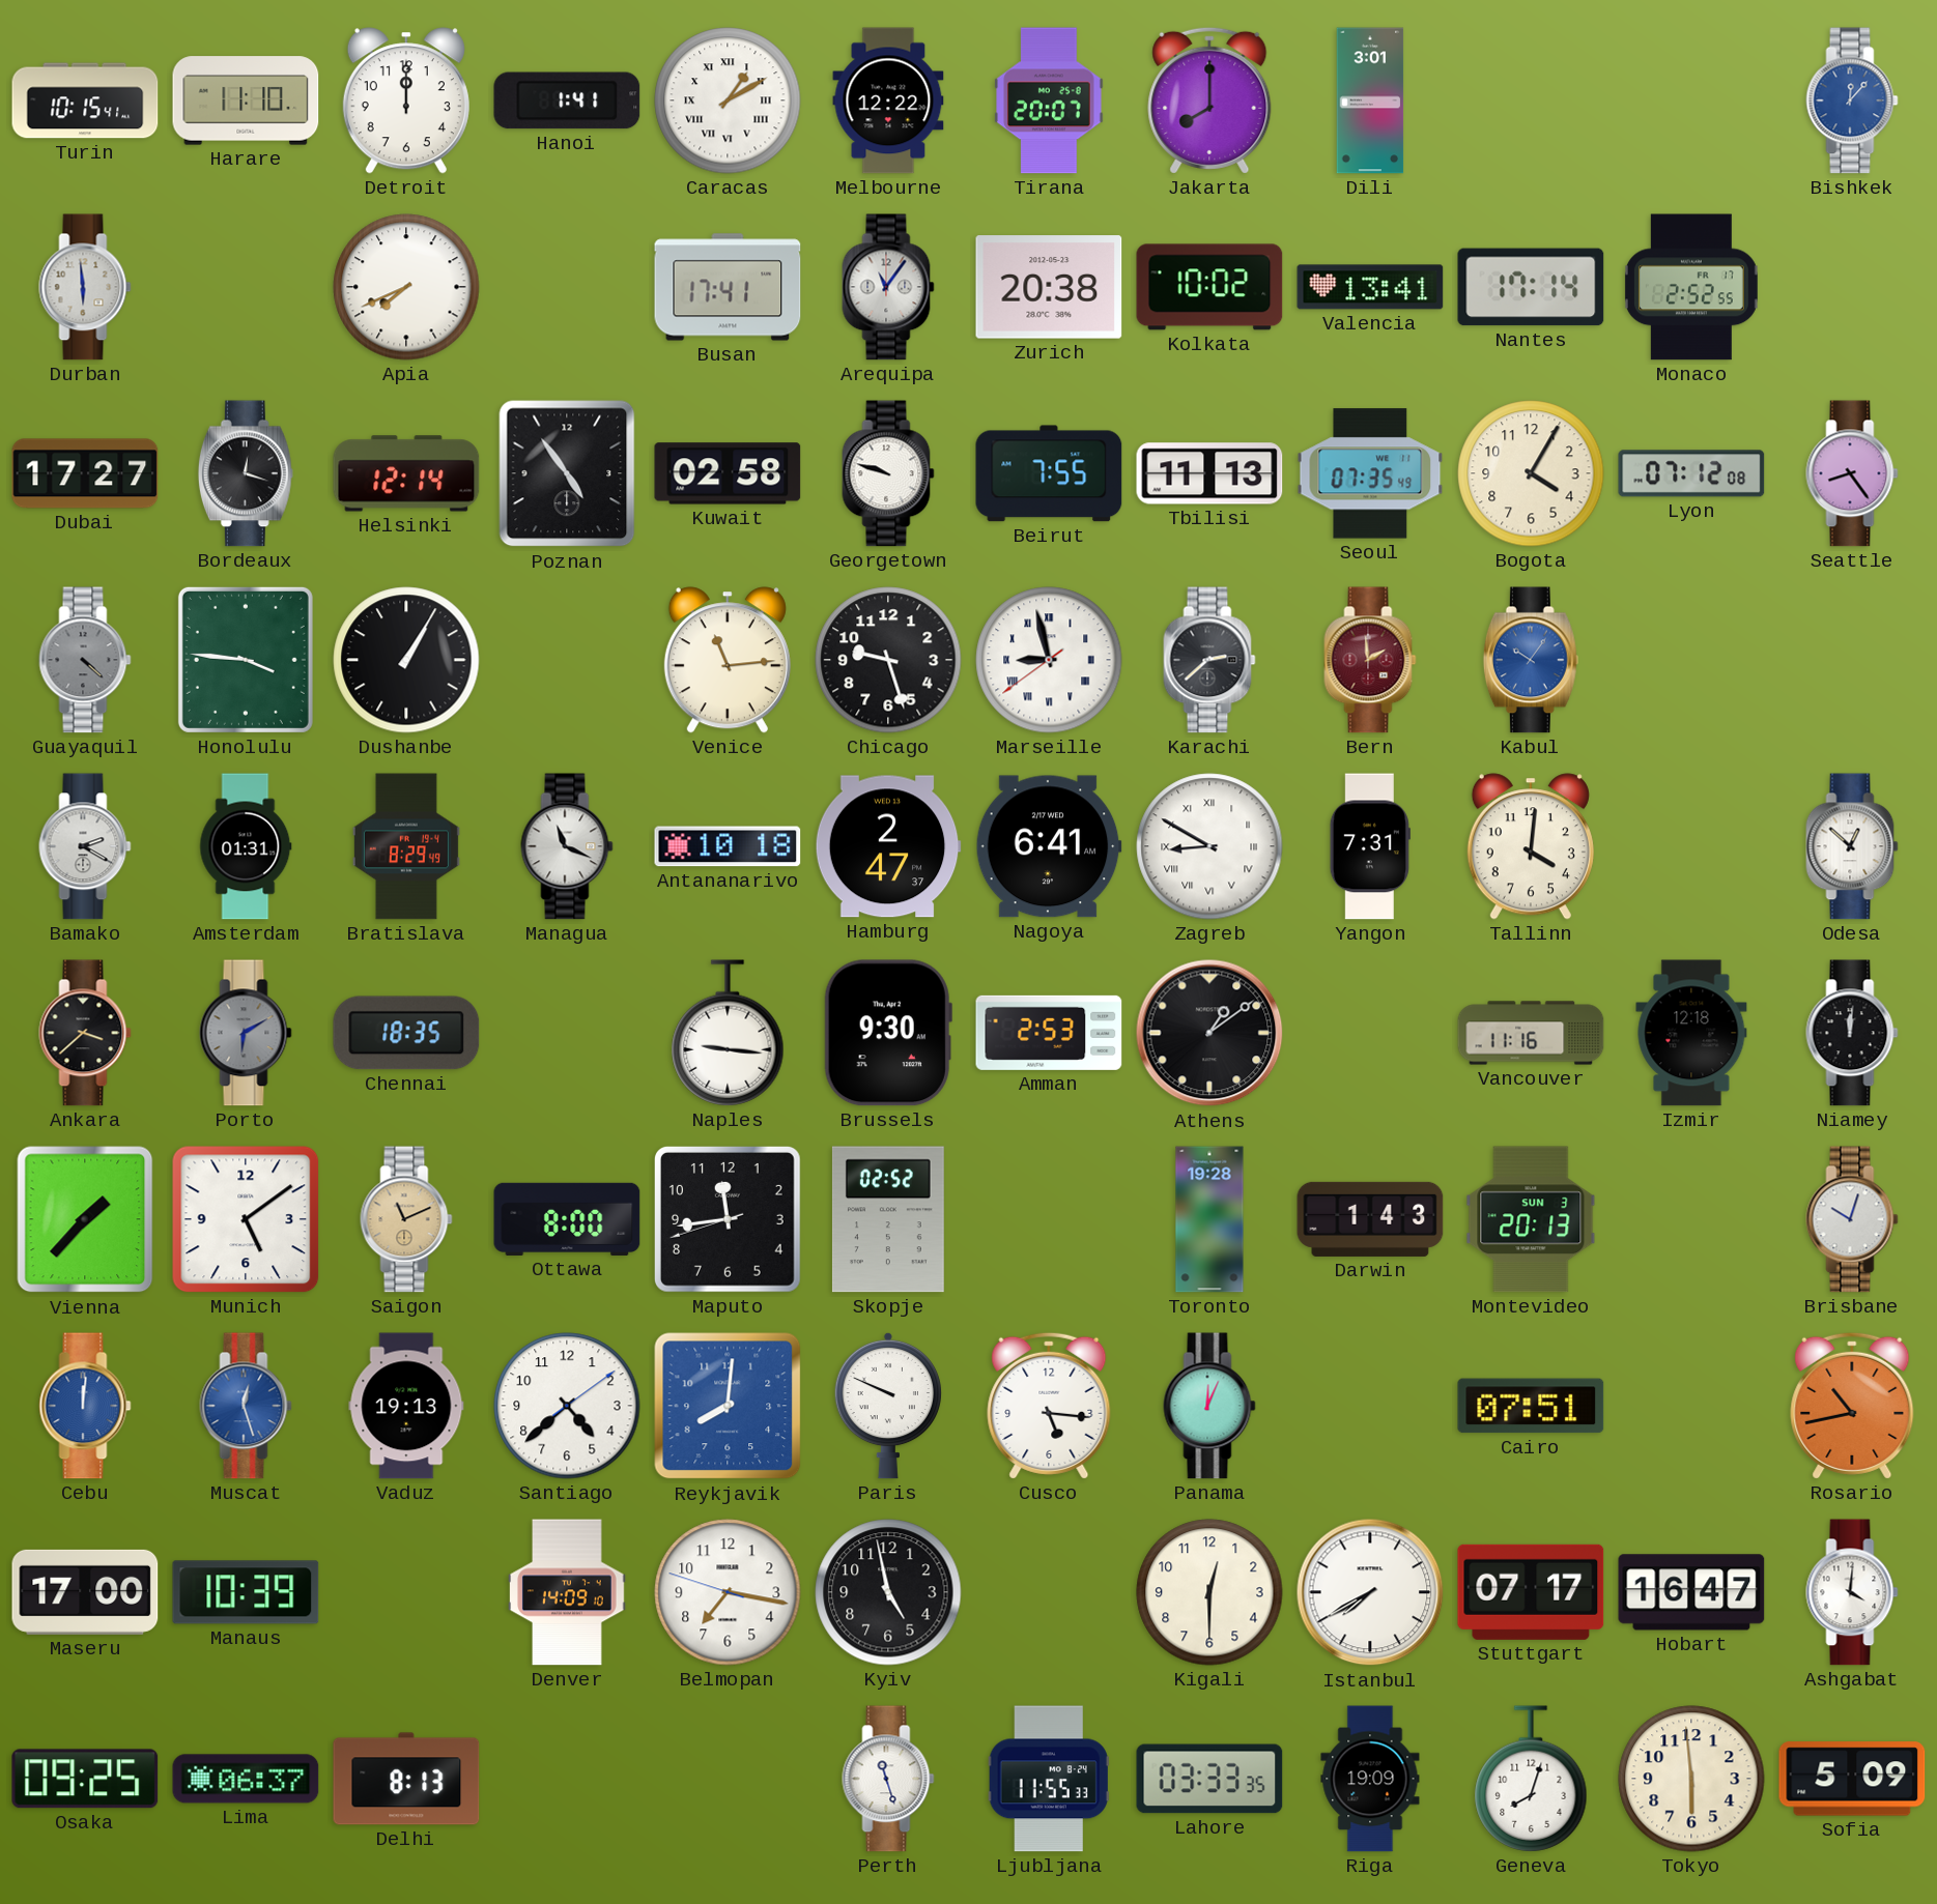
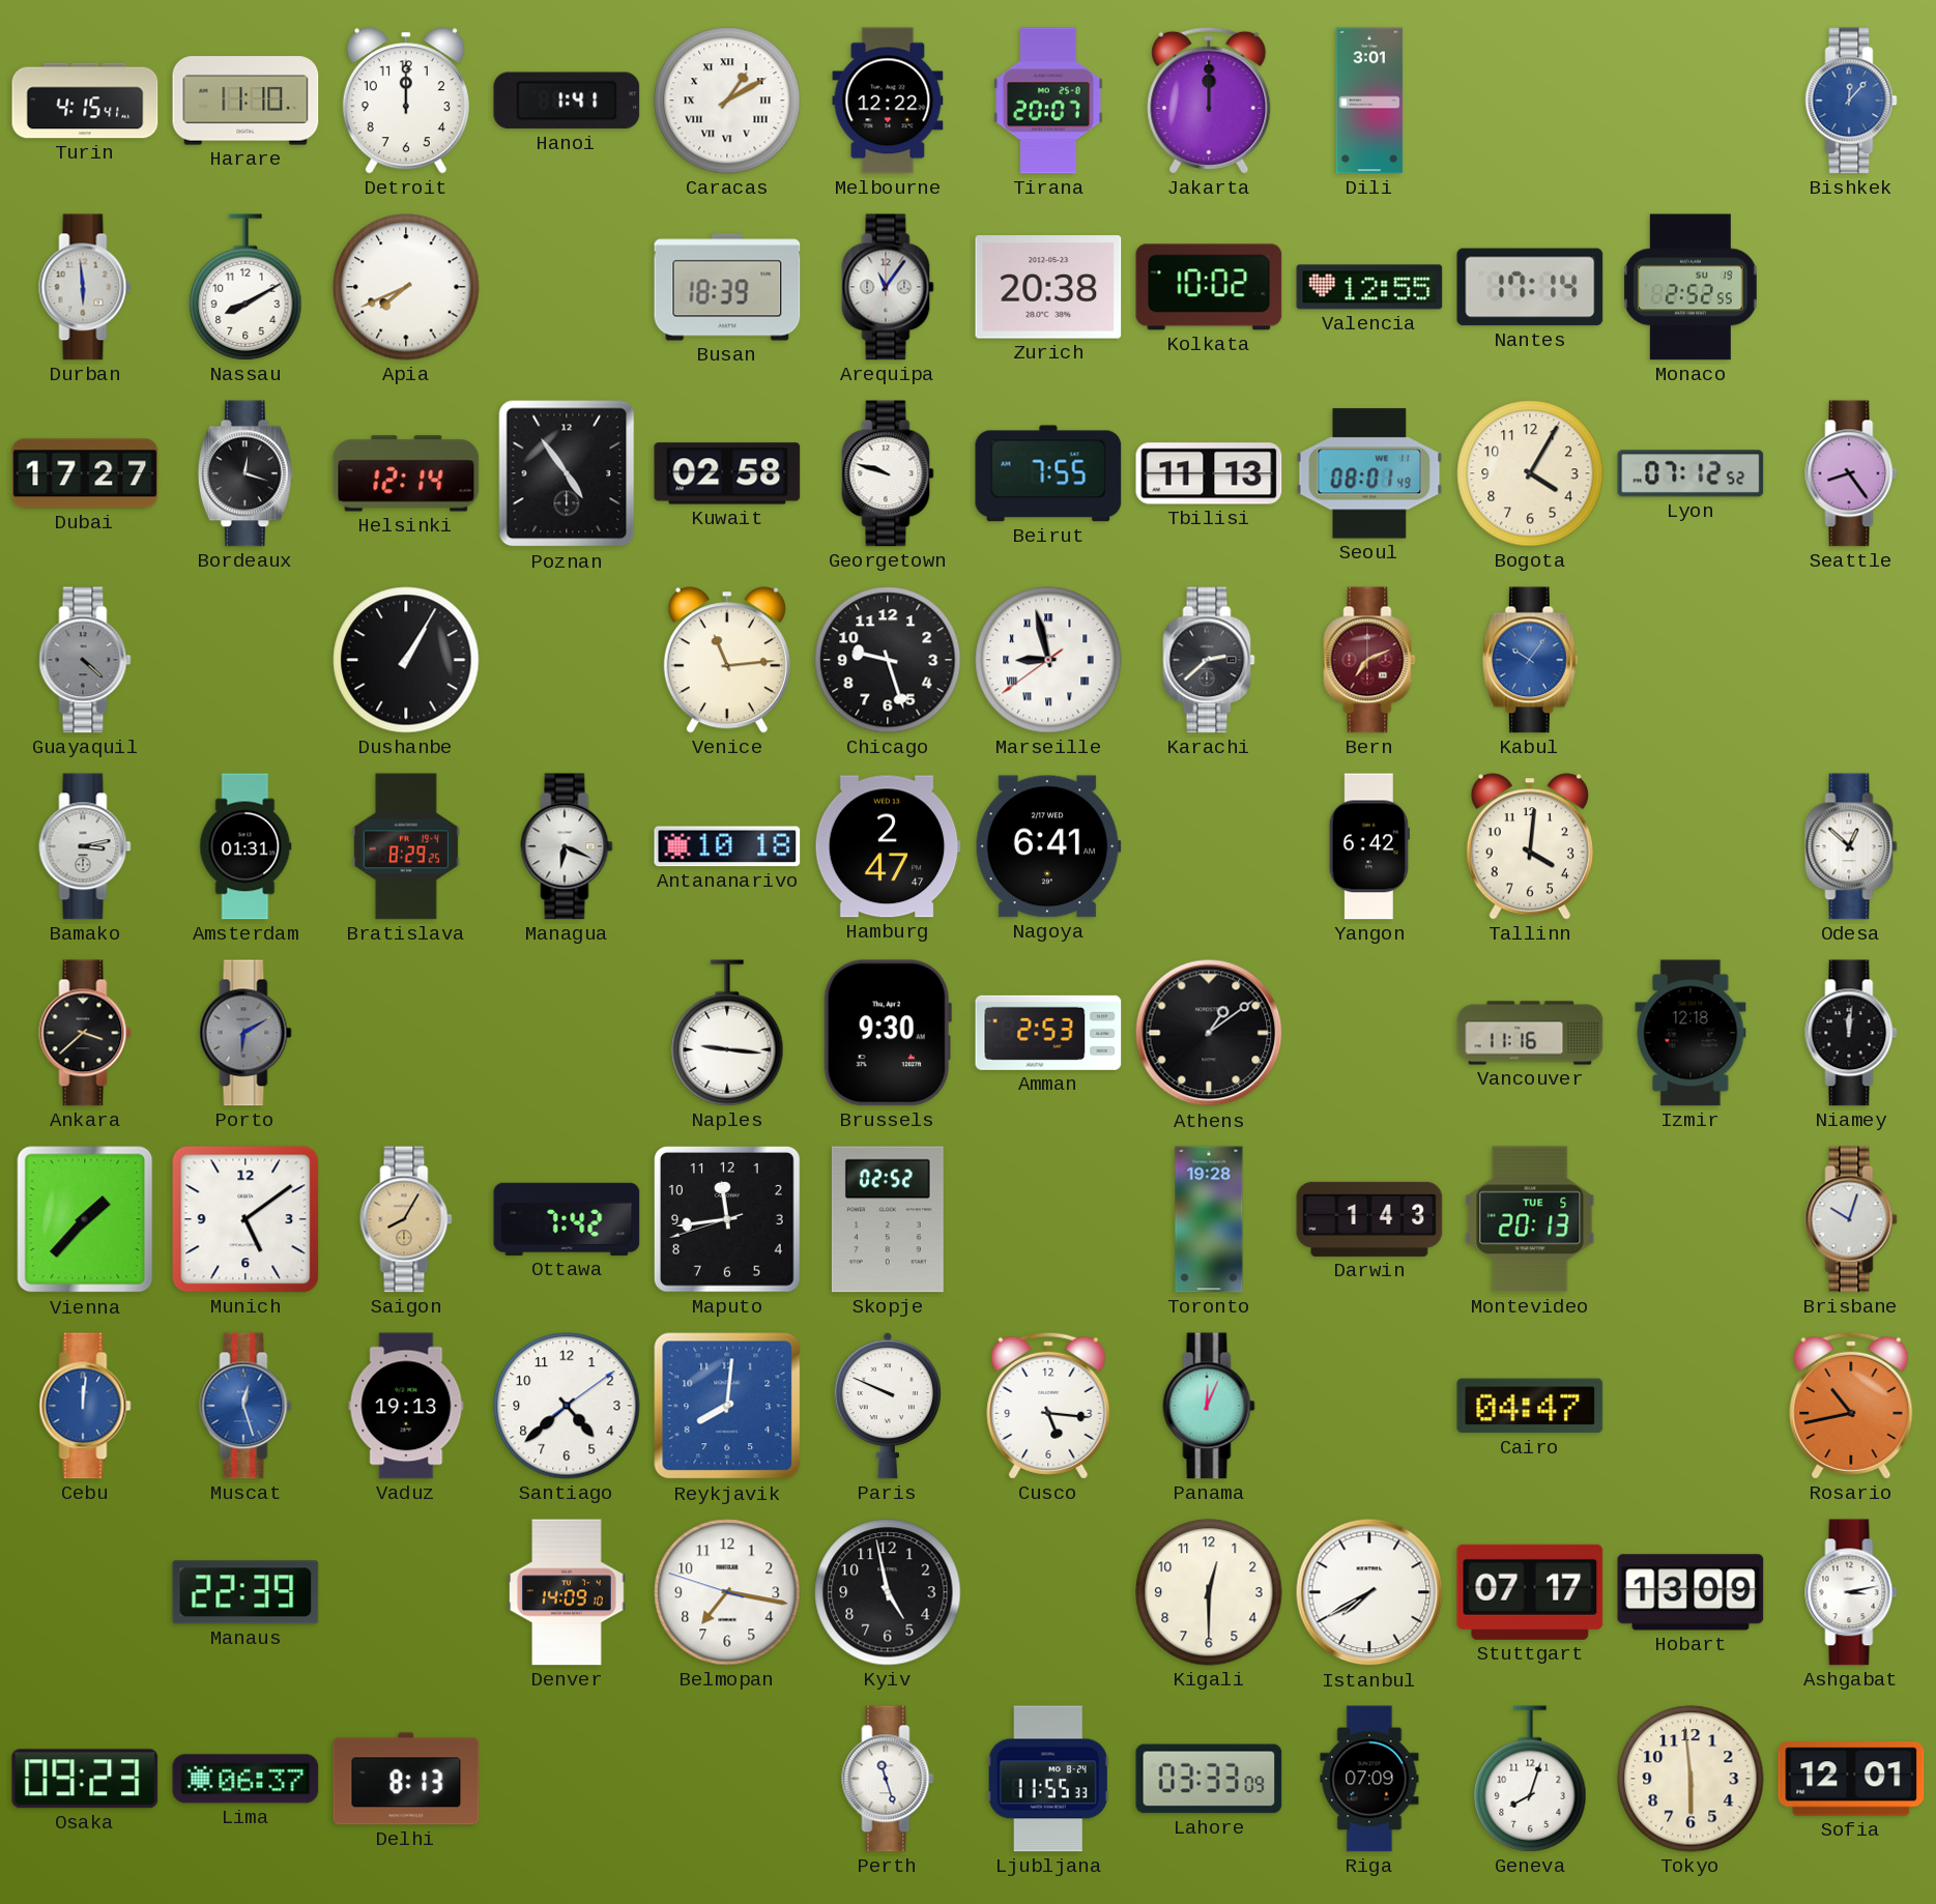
Turin: 10:15 -> 4:15
Jakarta: 8:00 -> 12:00
Nassau: none -> 8:10
Busan: 17:41 -> 18:39
Valencia: 13:41 -> 12:55
Monaco date: FR 17 -> SU 19
Seoul: 07:35 -> 08:01
Lyon: 07:12:08 -> 07:12:52
Honolulu: 3:46 -> none
Bern: 1:59 -> 7:11
Bamako: 2:20 -> 3:13
Bratislava: 8:29:49 -> 8:29:25
Managua: 11:19 -> 6:19
Hamburg: 2:47:37 -> 2:47:47
Zagreb: 8:50 -> none
Yangon: 7:31 -> 6:42
Chennai: 18:35 -> none
Saigon: 11:11 -> 8:05
Ottawa: 8:00 -> 7:42
Montevideo date: SUN 3 -> TUE 5
Cairo: 07:51 -> 04:47
Maseru: 17:00 -> none
Manaus: 10:39 -> 22:39
Hobart: 16:47 -> 13:09
Ashgabat: 4:01 -> 3:13
Osaka: 09:25 -> 09:23
Lahore: 03:33:35 -> 03:33:09
Riga: 19:09 -> 07:09
Sofia: 5:09 -> 12:01
